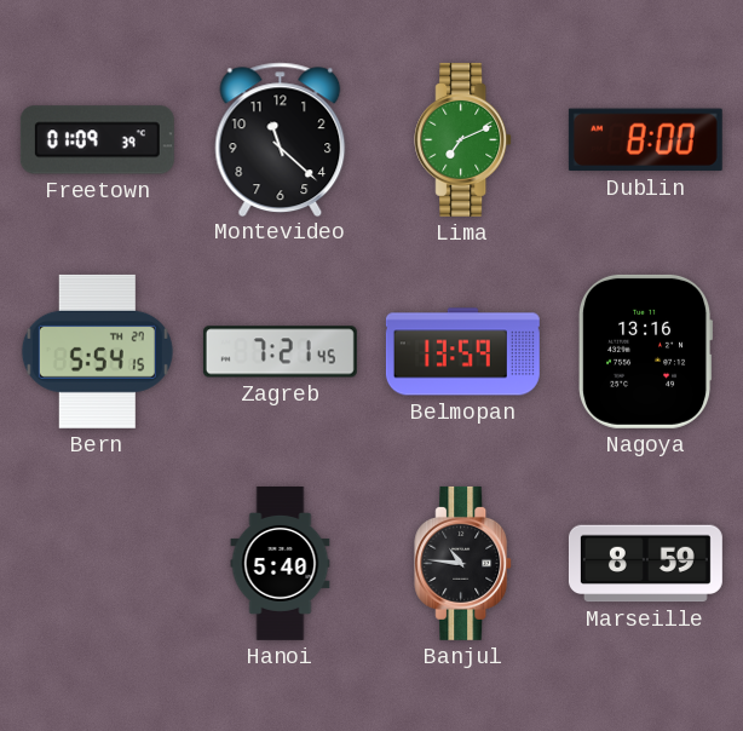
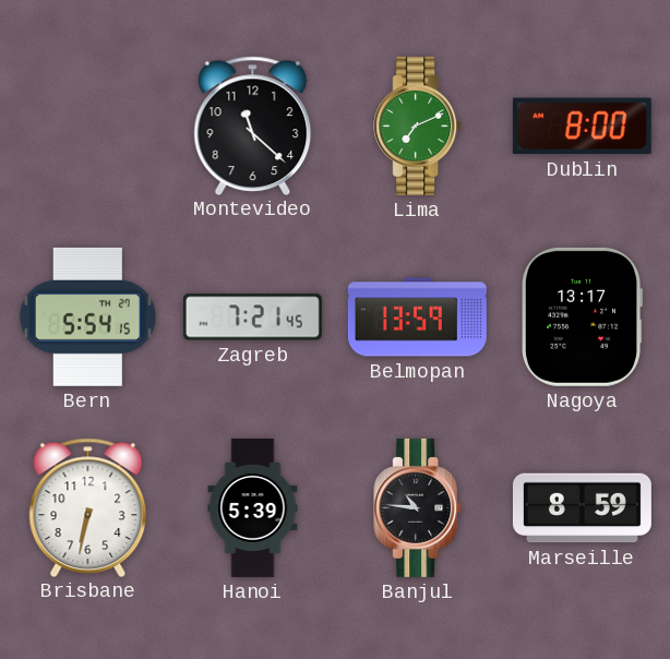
Freetown: 01:09 -> none
Nagoya: 13:16 -> 13:17
Brisbane: none -> 6:32
Hanoi: 5:40 -> 5:39
